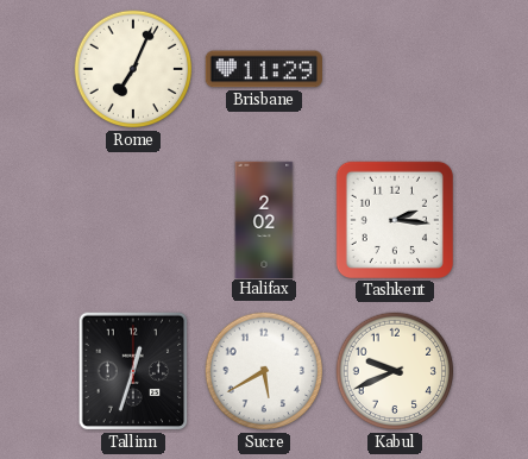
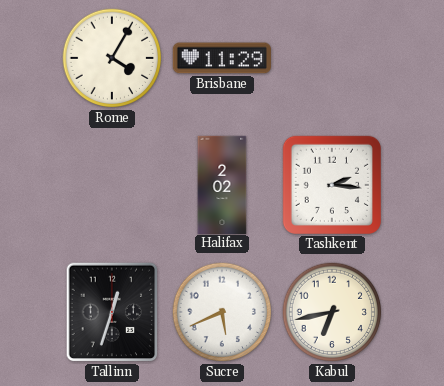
Rome: 7:04 -> 4:05
Sucre: 5:40 -> 5:41
Kabul: 9:41 -> 6:43
